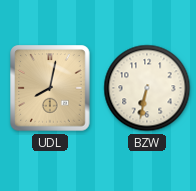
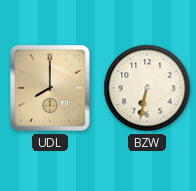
UDL: 8:02 -> 8:00
